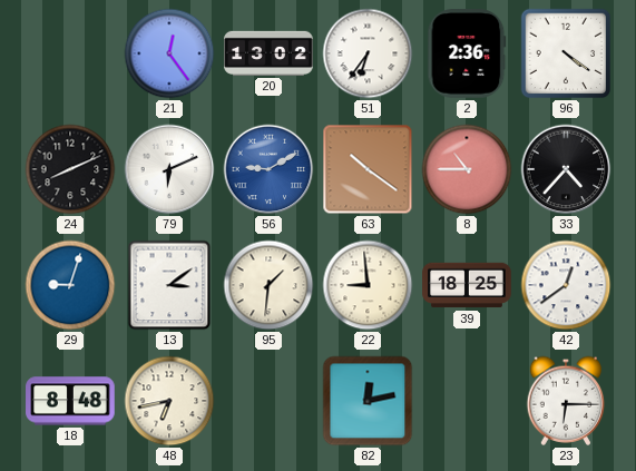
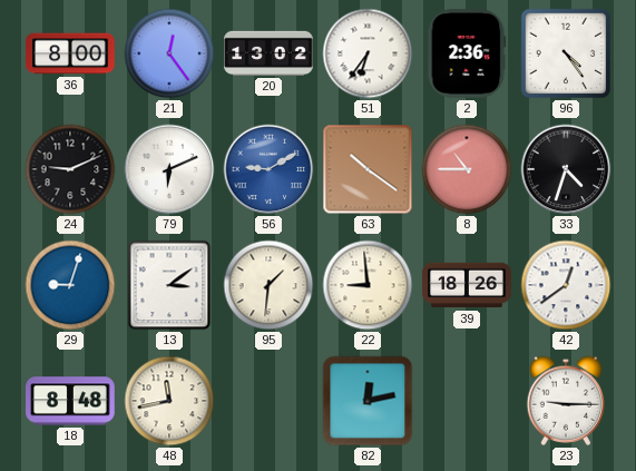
36: none -> 8:00
96: 4:21 -> 4:24
24: 8:11 -> 9:11
33: 4:37 -> 4:33
39: 18:25 -> 18:26
48: 6:43 -> 11:43
23: 6:15 -> 9:15
